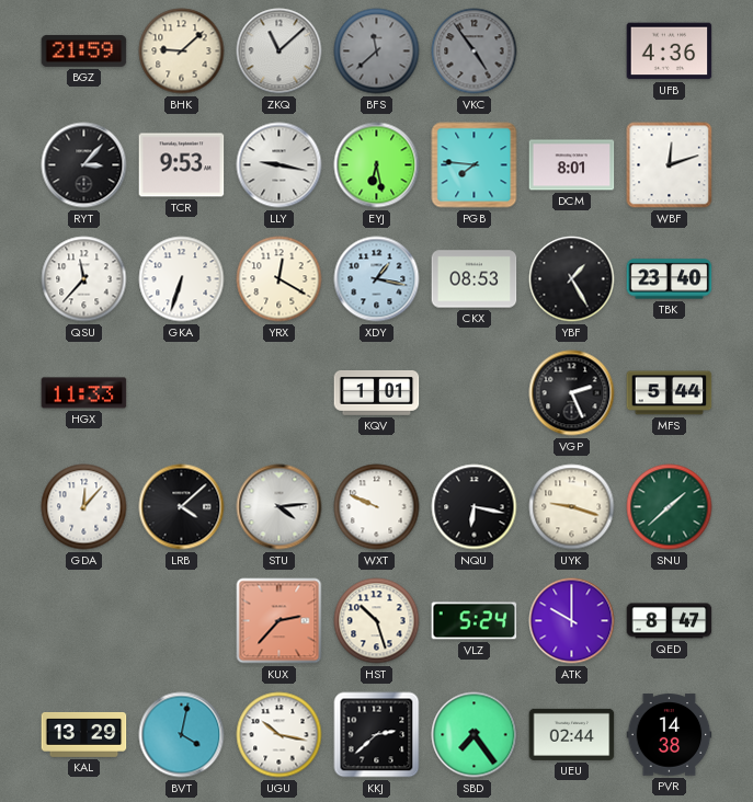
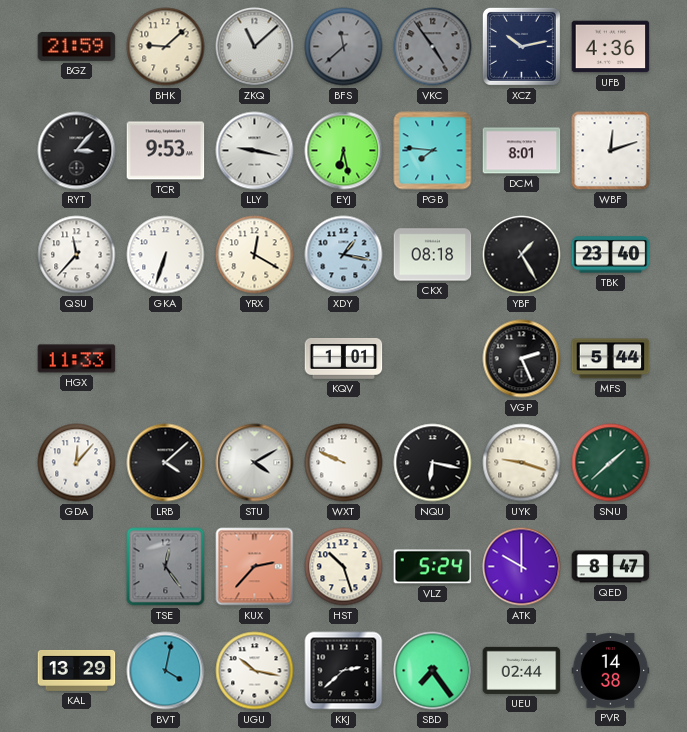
XCZ: none -> 10:13
CKX: 08:53 -> 08:18
STU: 4:14 -> 4:10
TSE: none -> 12:24
